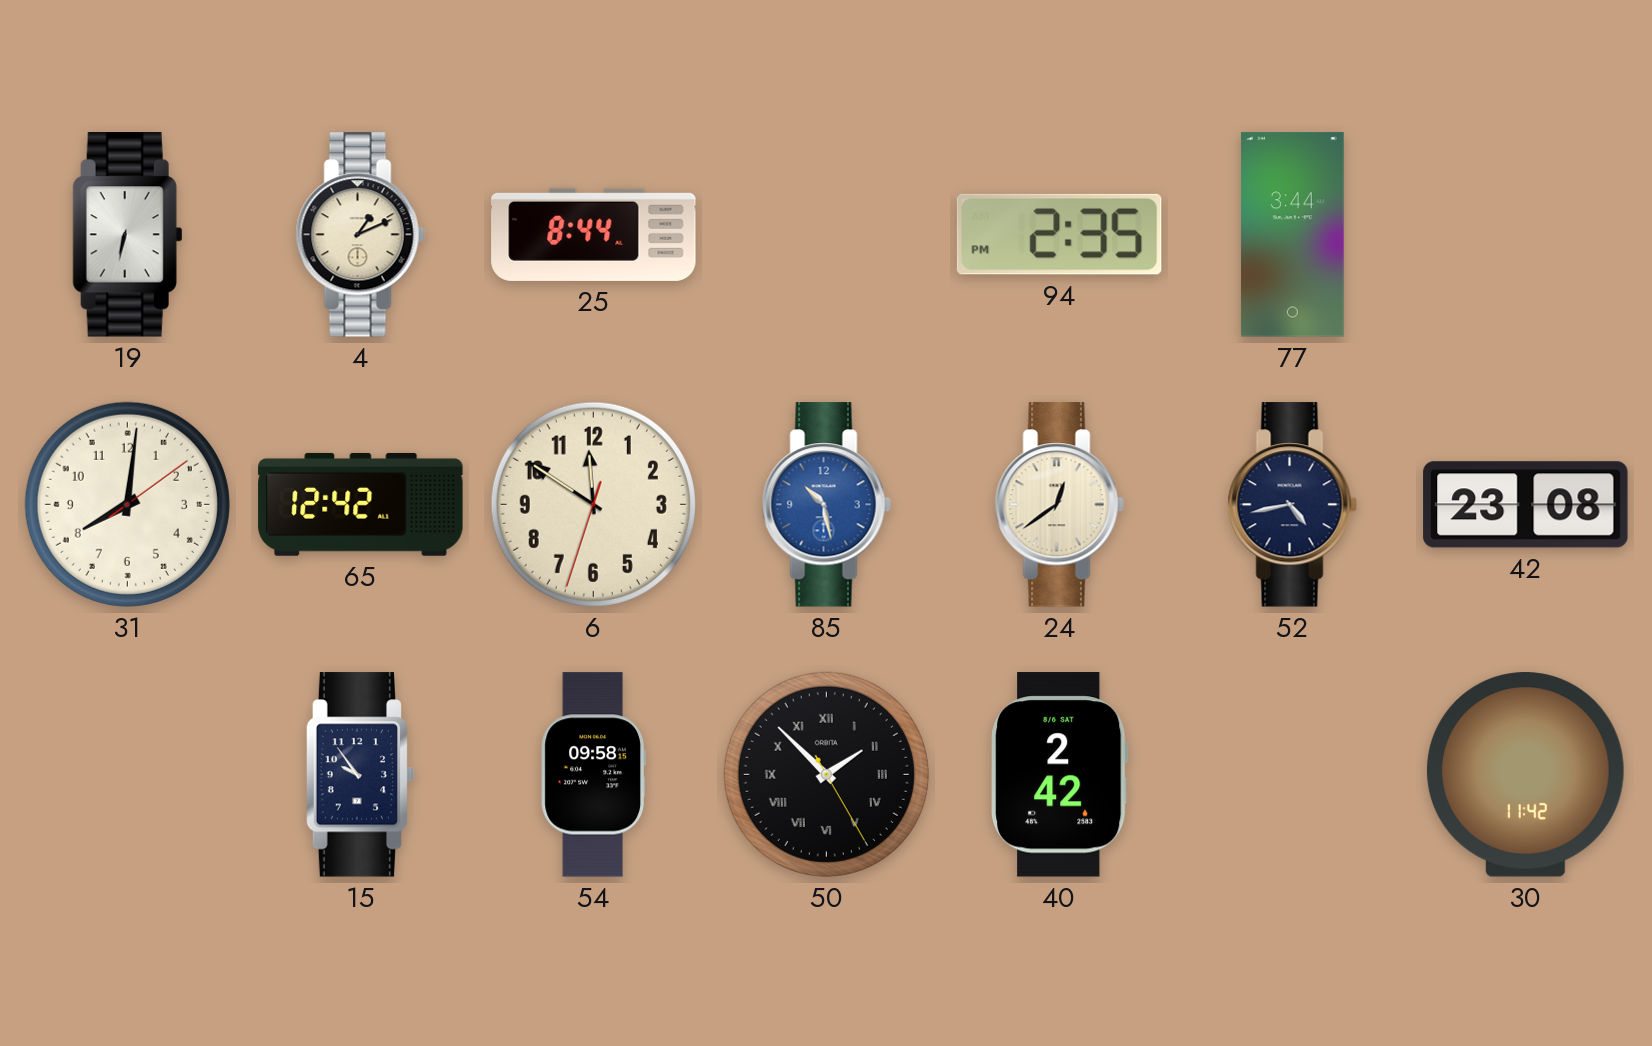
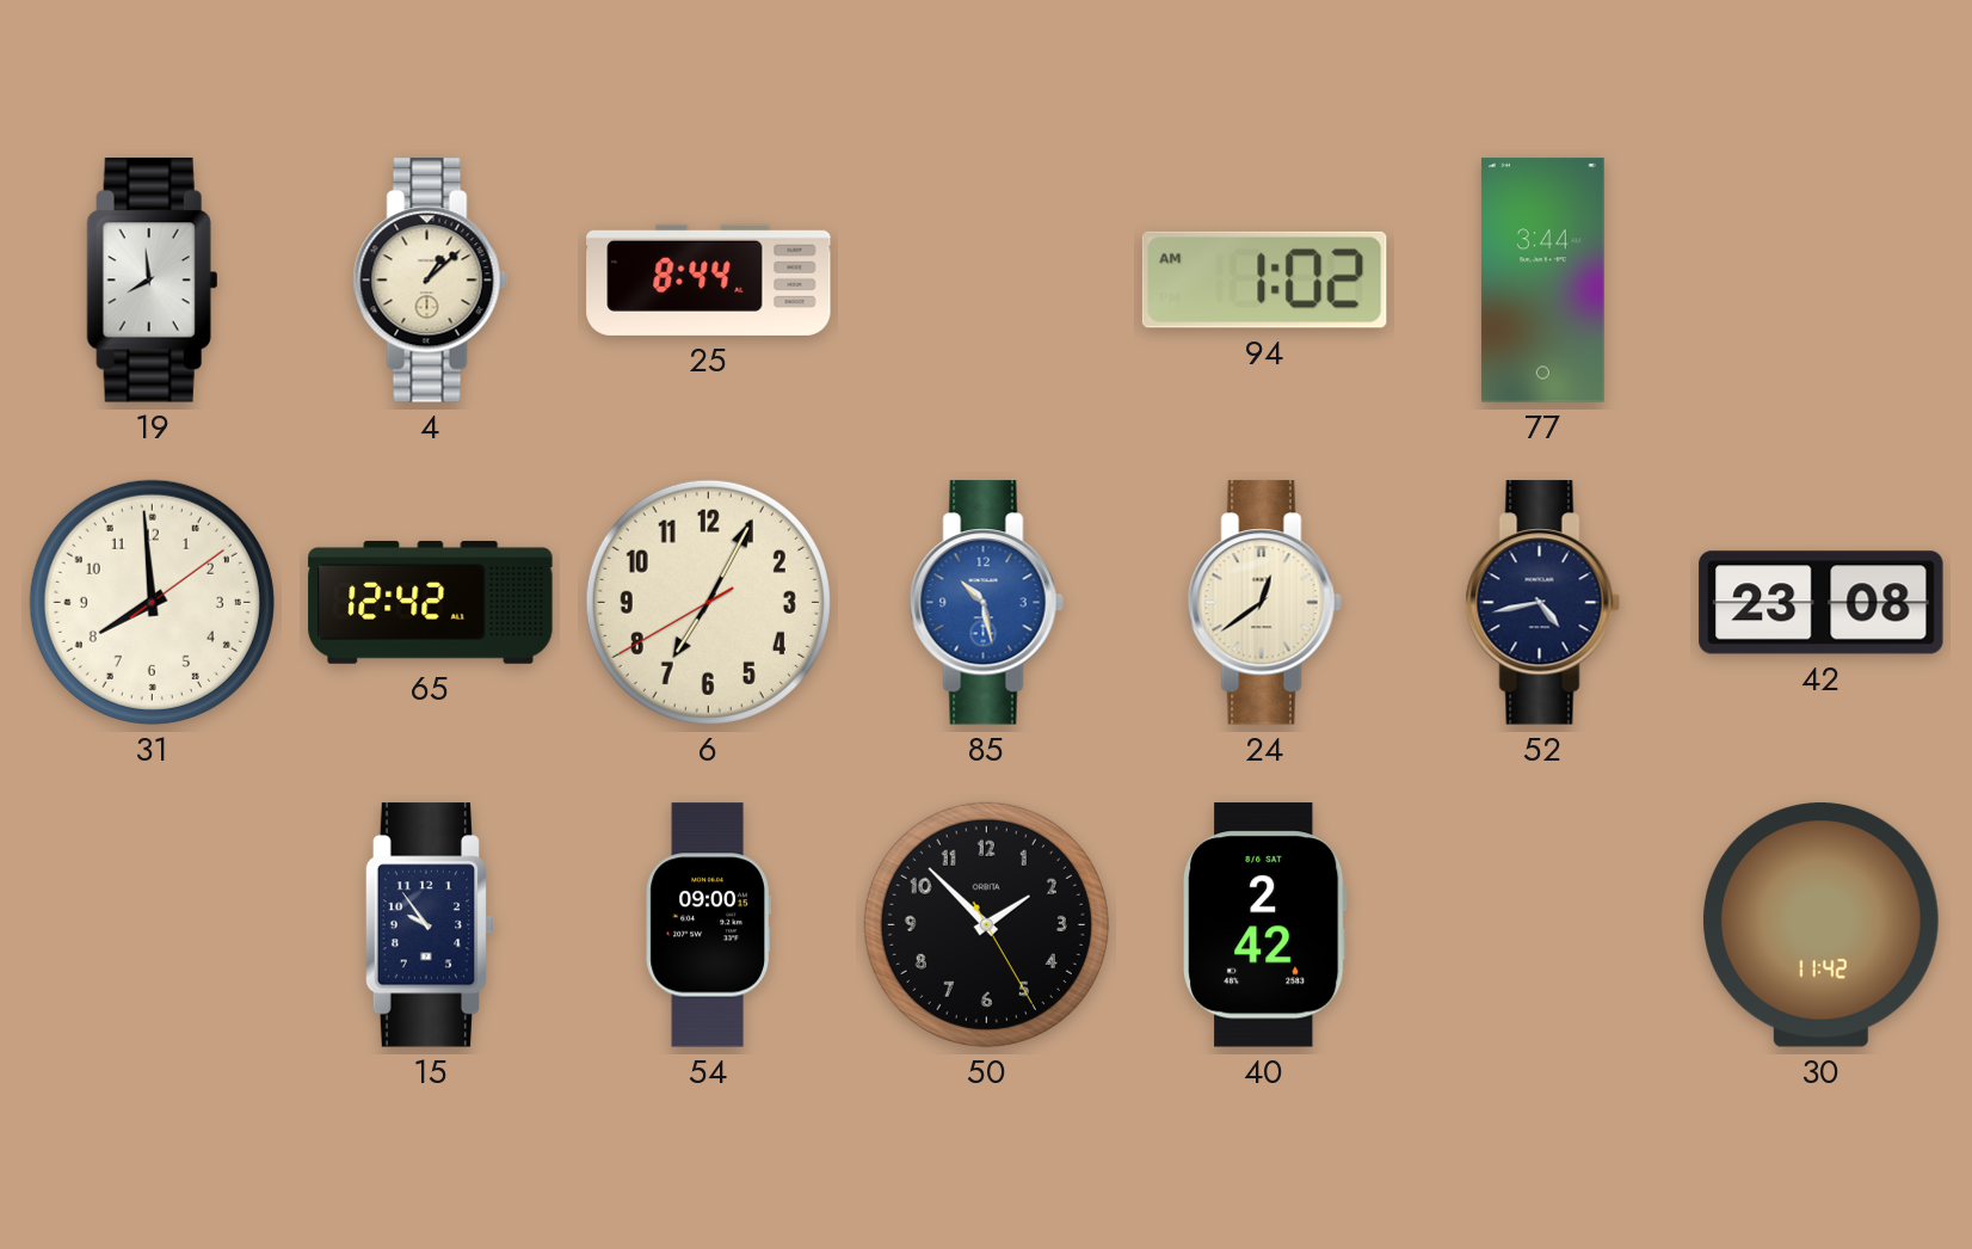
19: 6:32 -> 7:59
4: 1:11 -> 1:08
94: 2:35 -> 1:02
31: 8:01 -> 7:59
6: 11:50 -> 7:04
54: 09:58 -> 09:00
50 numerals: Roman -> Arabic
